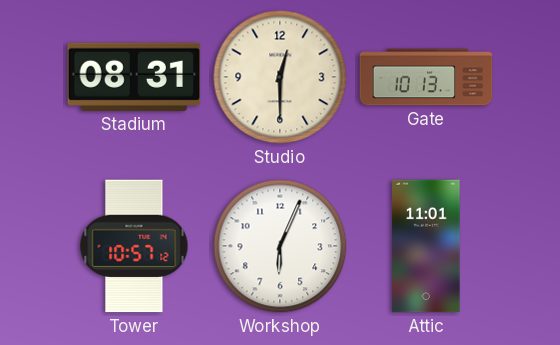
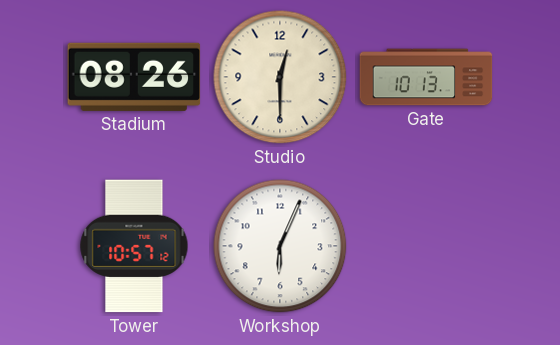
Stadium: 08:31 -> 08:26
Attic: 11:01 -> none
